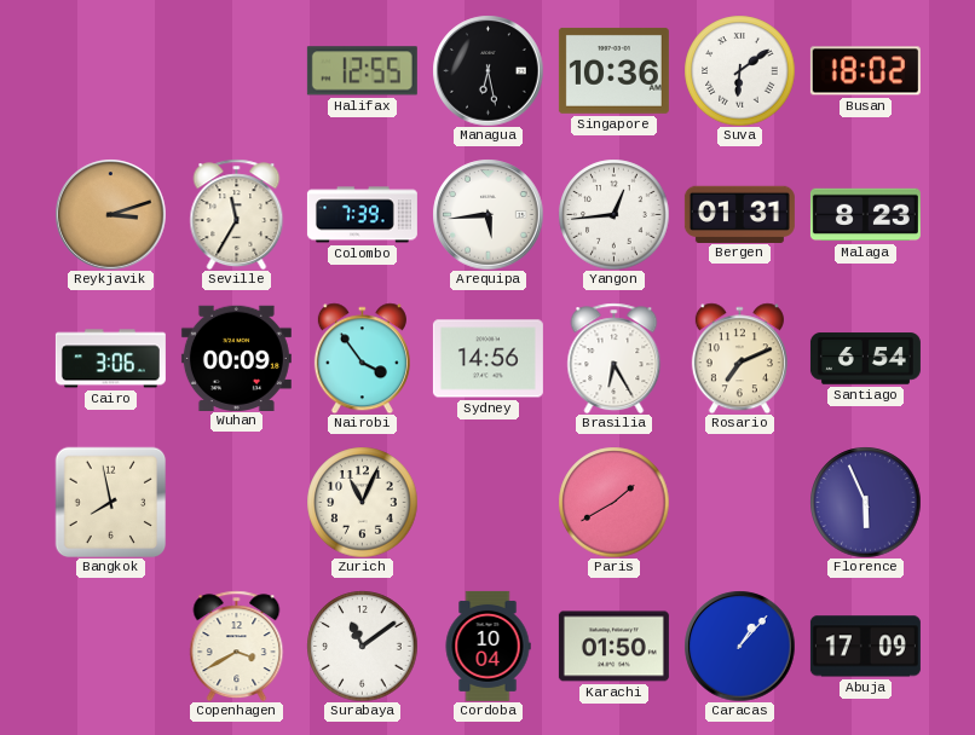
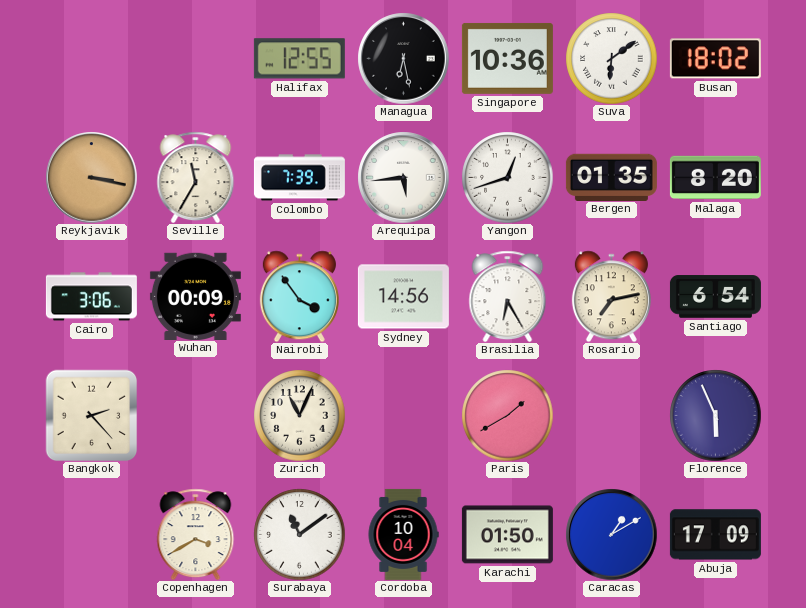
Reykjavik: 3:12 -> 3:17
Yangon: 12:44 -> 12:42
Bergen: 01:31 -> 01:35
Malaga: 8:23 -> 8:20
Rosario: 7:11 -> 7:13
Bangkok: 7:58 -> 2:23
Caracas: 1:07 -> 1:10
